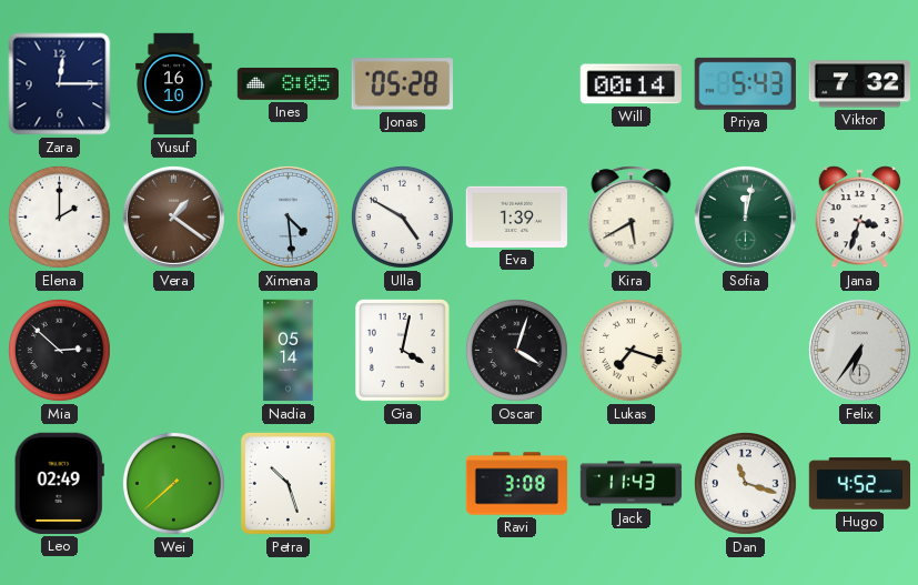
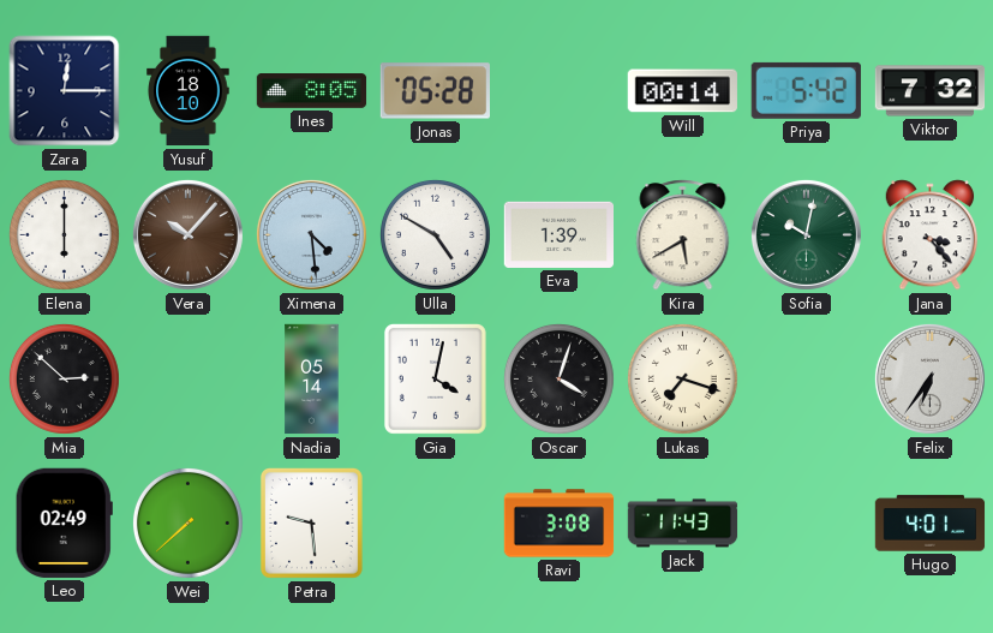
Yusuf: 16:10 -> 18:10
Priya: 5:43 -> 5:42
Elena: 2:00 -> 6:00
Vera: 1:21 -> 10:07
Sofia: 12:02 -> 10:02
Jana: 3:33 -> 3:23
Petra: 10:27 -> 9:29
Dan: 11:18 -> none
Hugo: 4:52 -> 4:01
